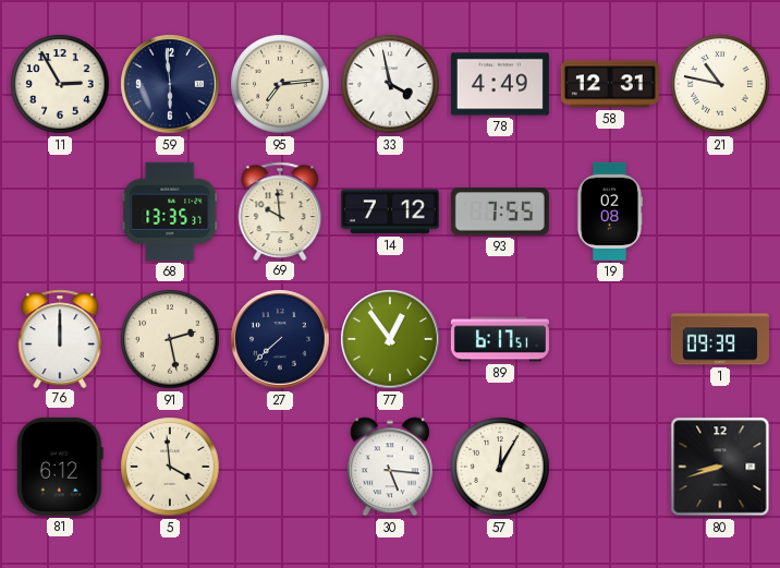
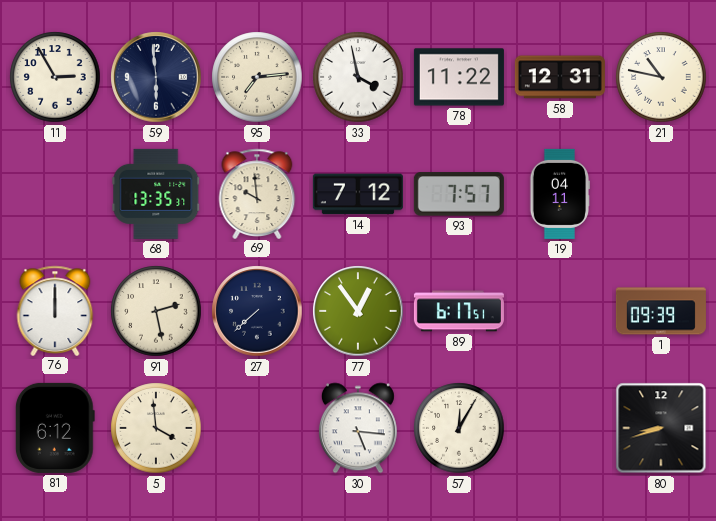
78: 4:49 -> 11:22
93: 7:55 -> 7:57
19: 02:08 -> 04:11
